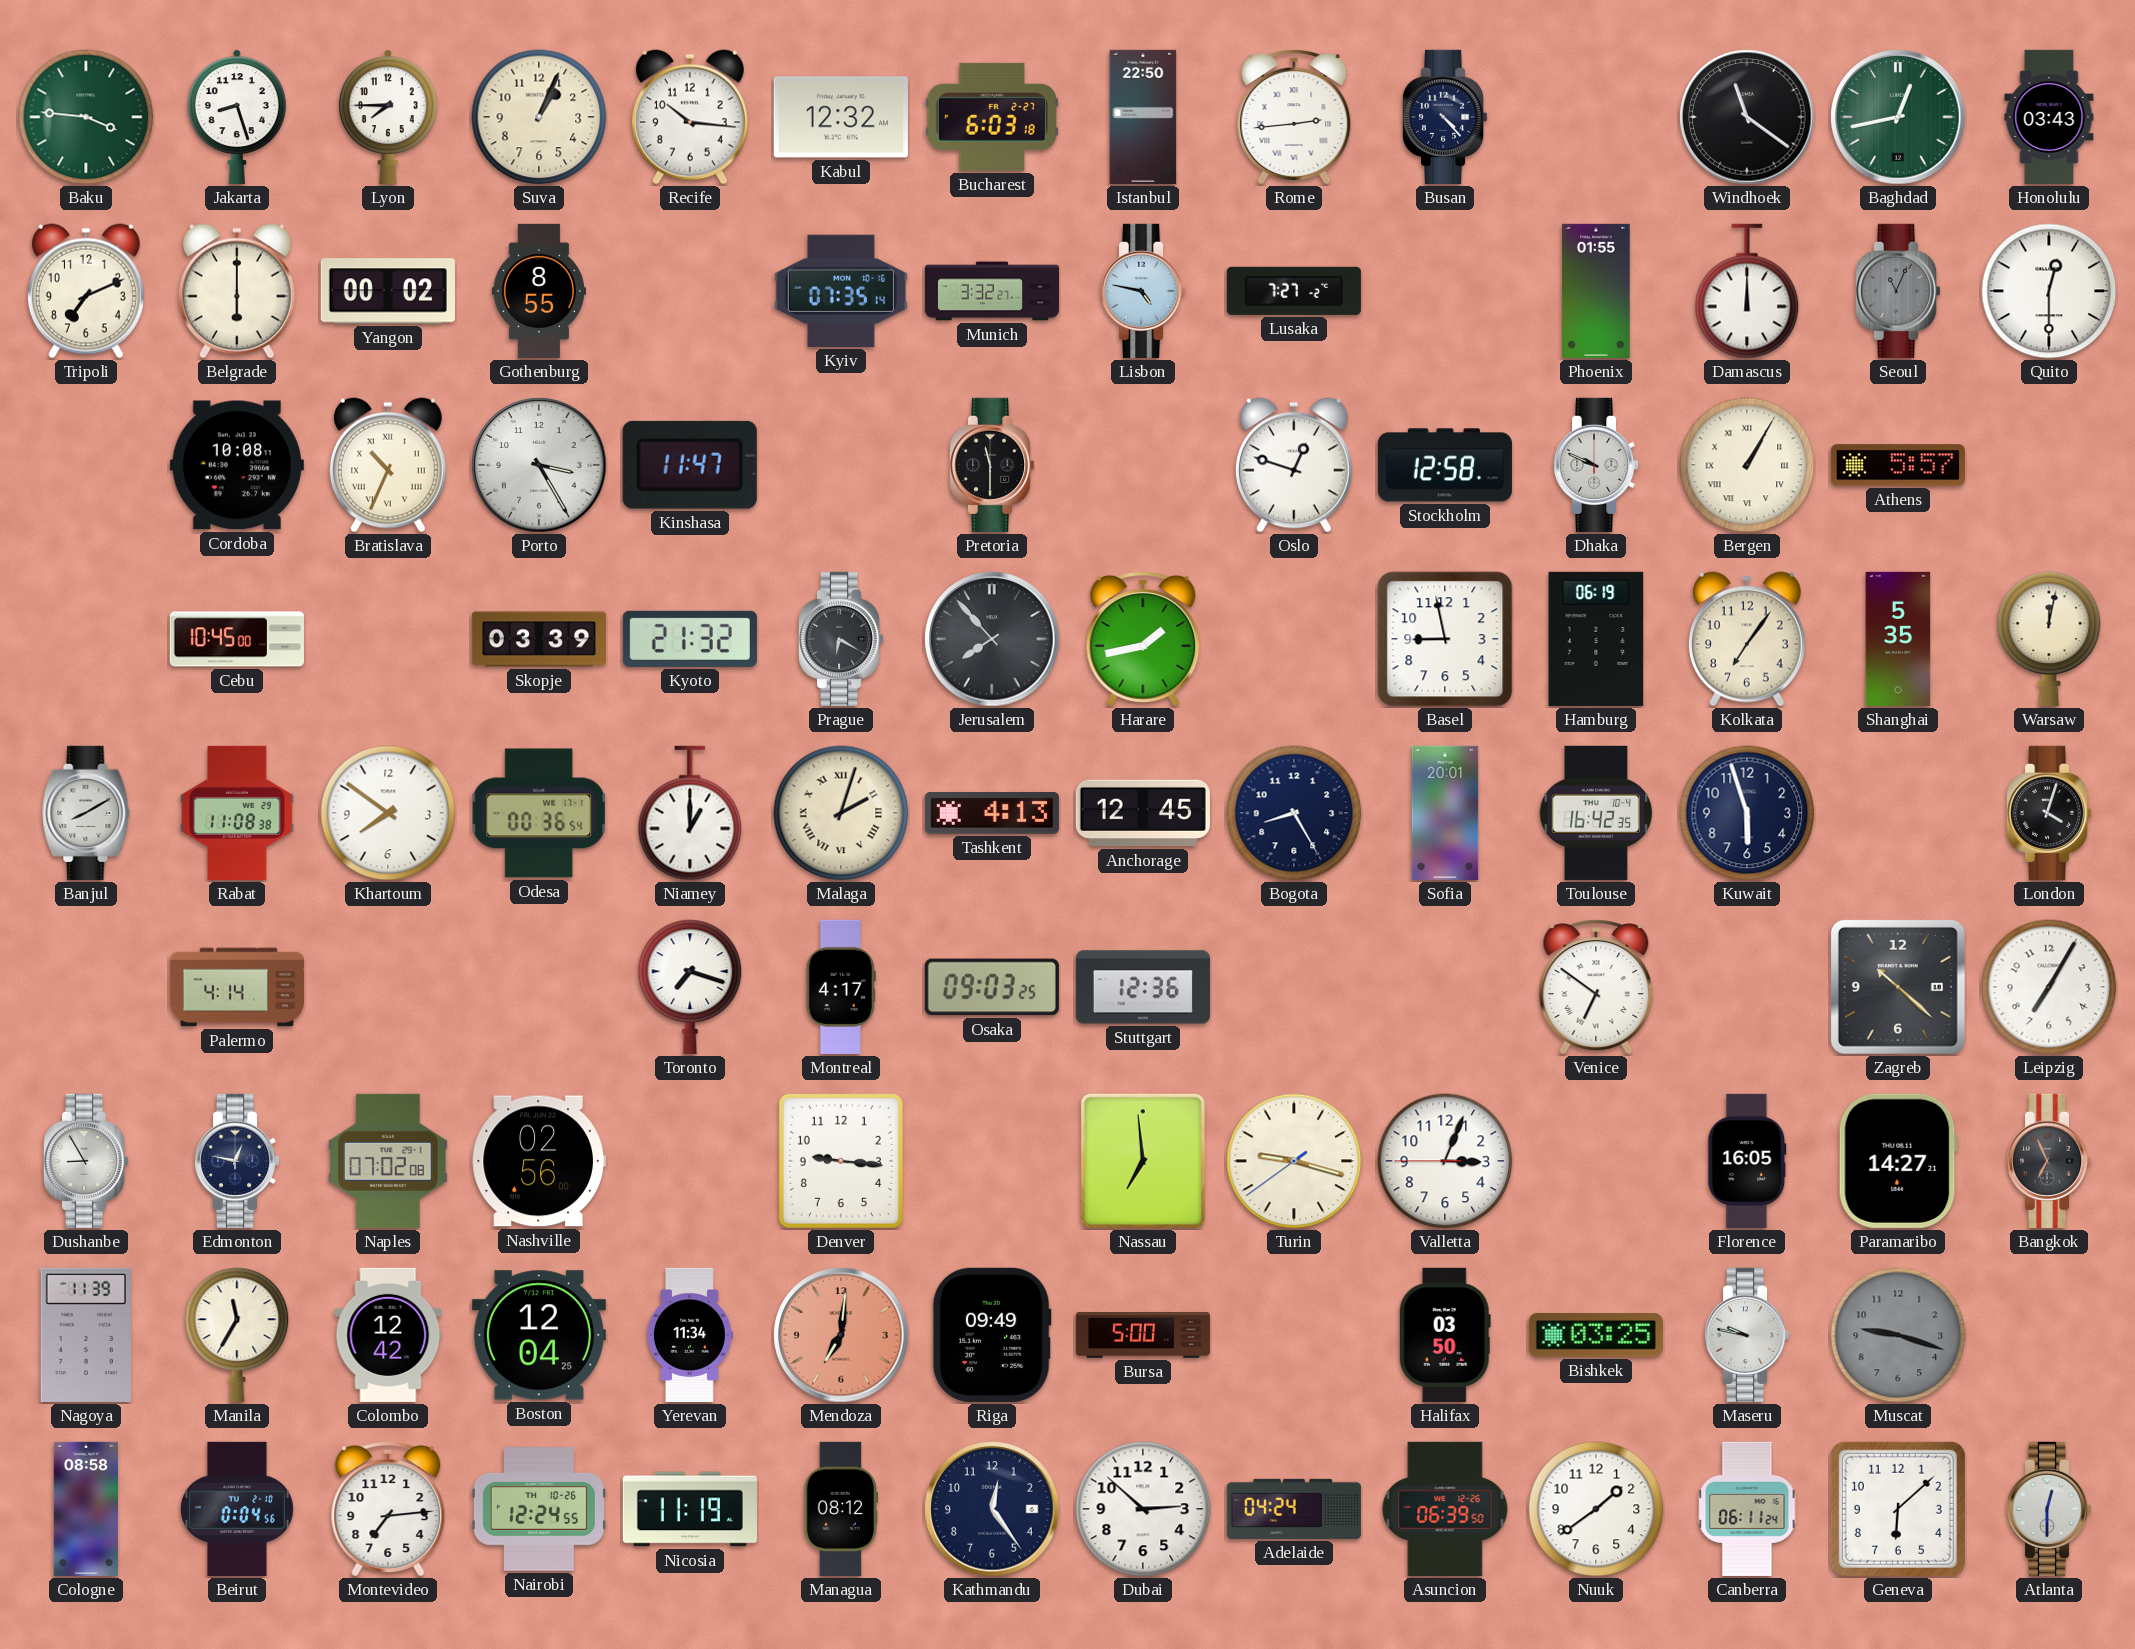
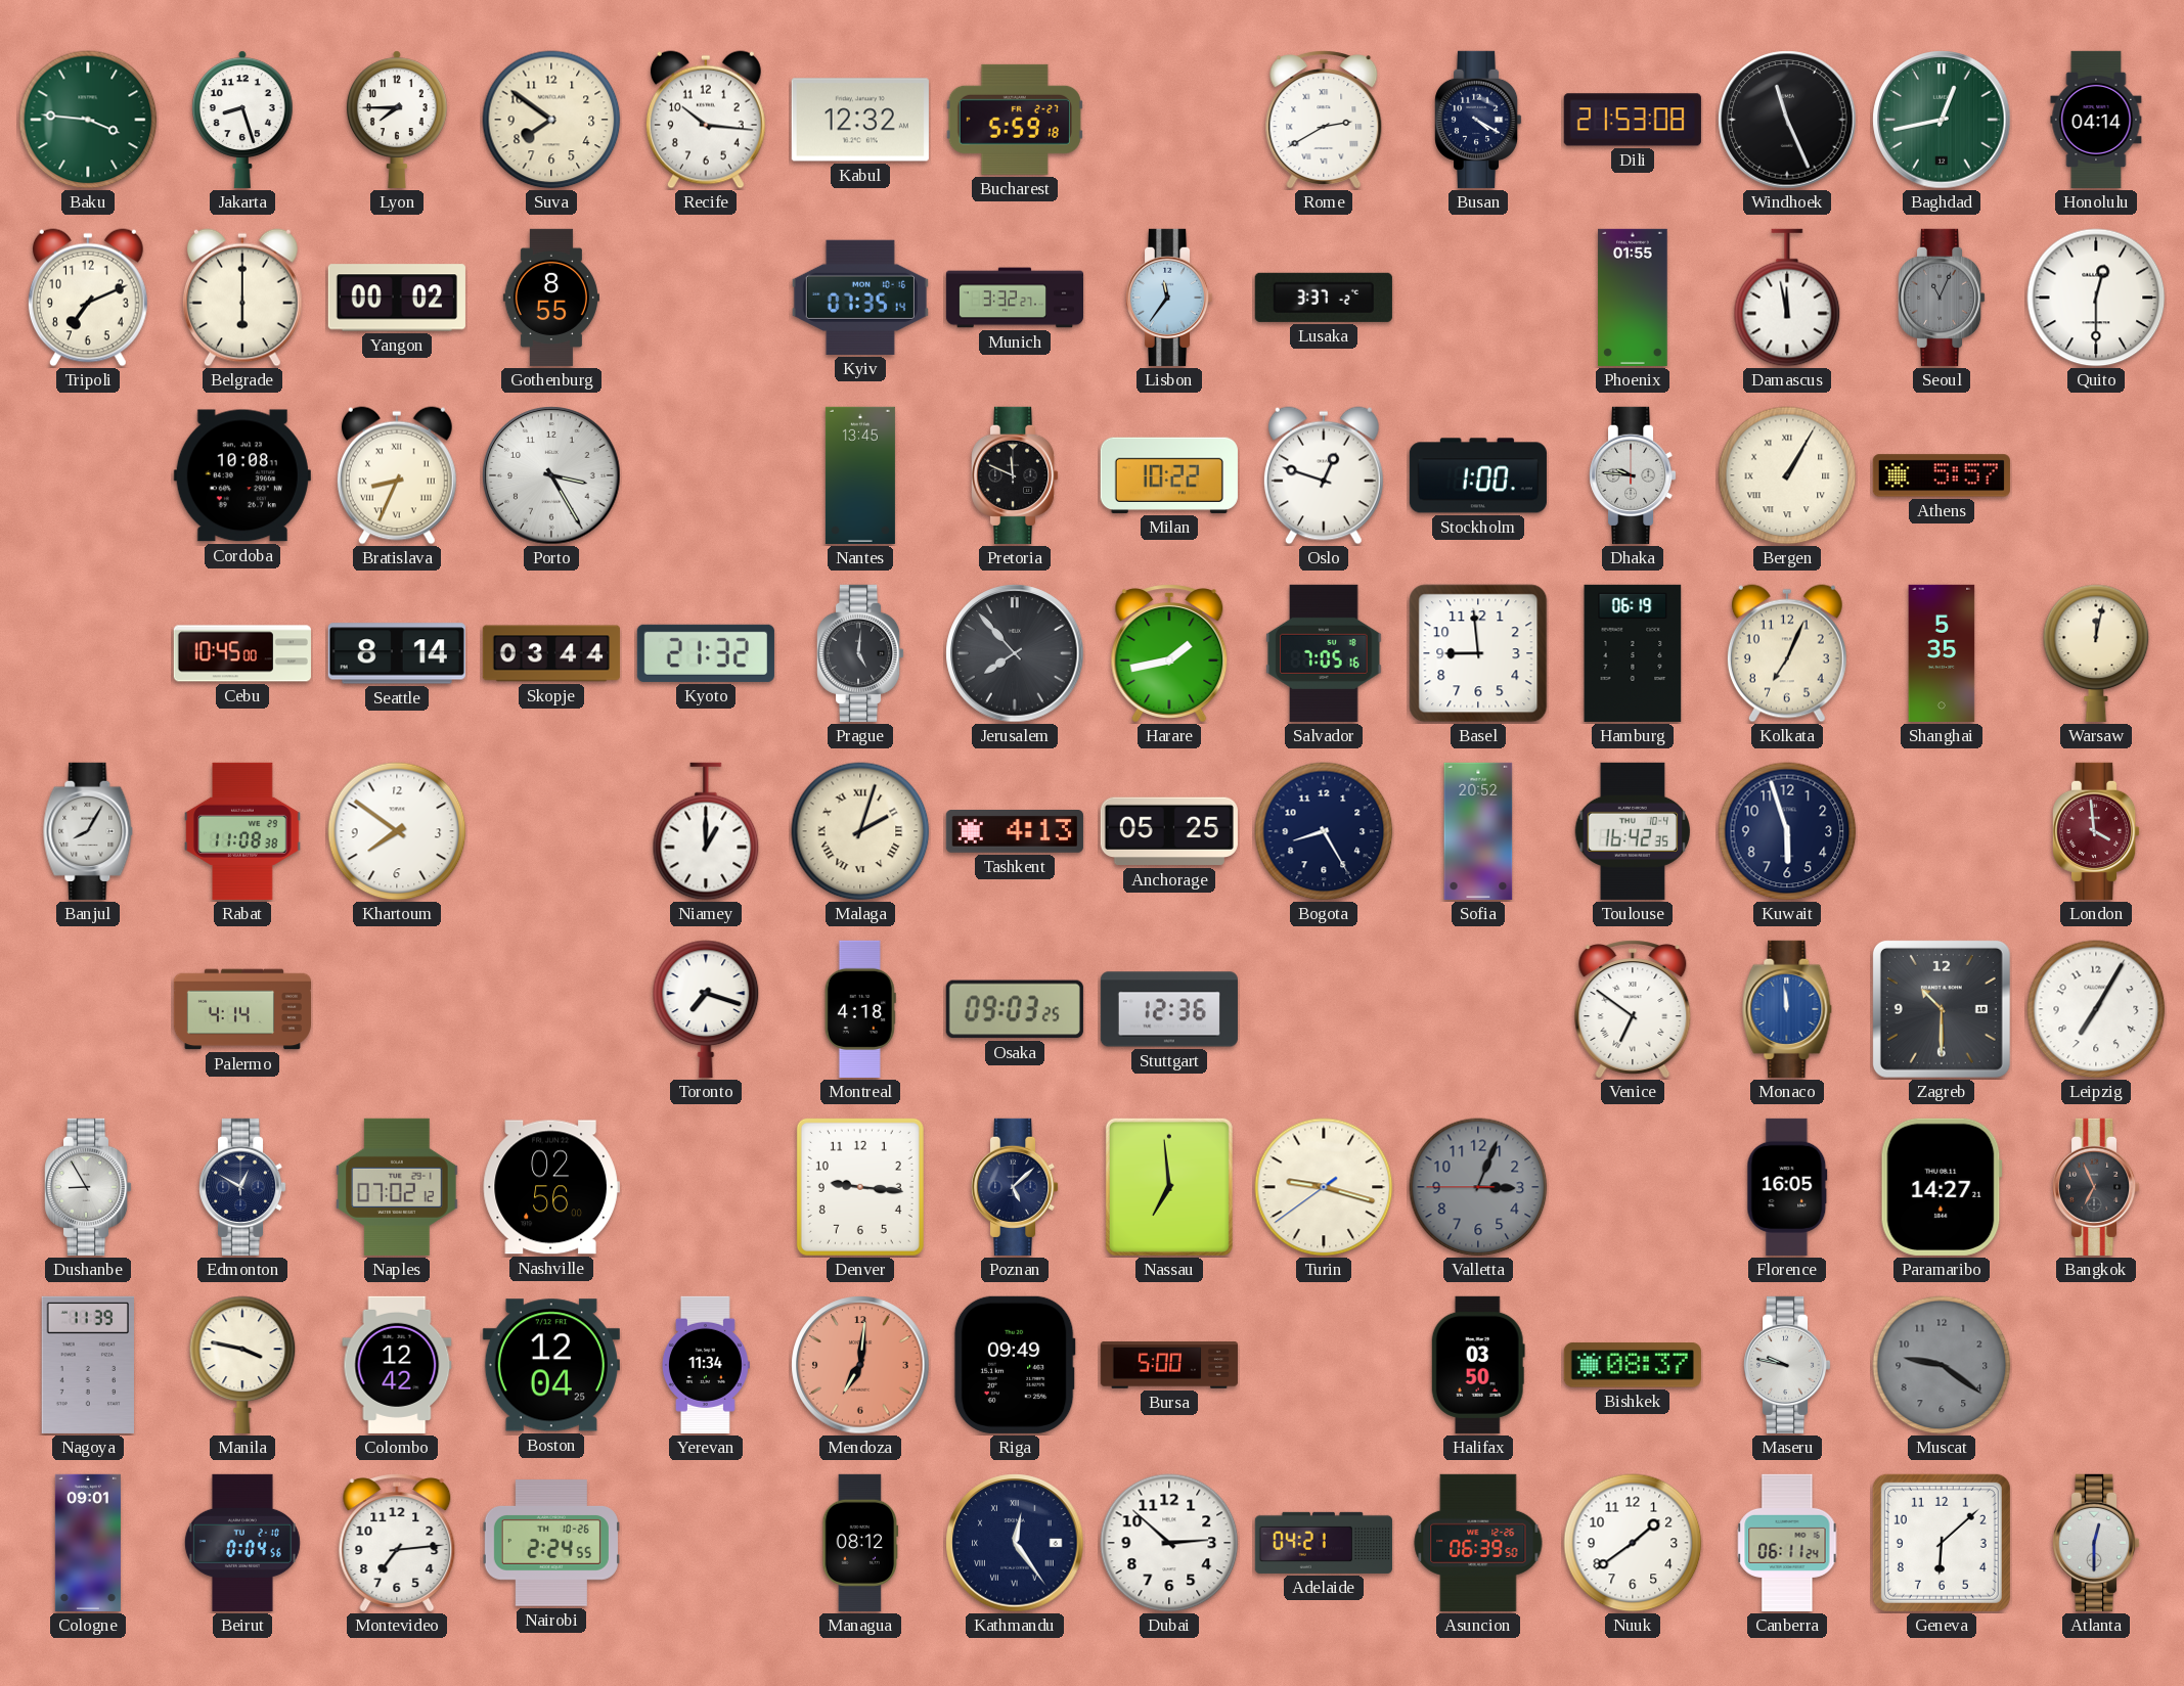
Suva: 1:04 -> 7:51
Bucharest: 6:03 -> 5:59
Istanbul: 22:50 -> none
Rome: 2:44 -> 2:40
Busan: 4:23 -> 4:20
Dili: none -> 21:53
Windhoek: 11:21 -> 11:26
Honolulu: 03:43 -> 04:14
Lisbon: 4:47 -> 11:36
Lusaka: 7:27 -> 3:37
Damascus: 12:00 -> 11:58
Bratislava: 10:34 -> 8:34
Kinshasa: 11:47 -> none
Nantes: none -> 13:45
Pretoria: 11:30 -> 11:49
Milan: none -> 10:22
Stockholm: 12:58 -> 1:00
Dhaka: 9:49 -> 9:46
Seattle: none -> 8:14
Skopje: 03:39 -> 03:44
Prague: 6:20 -> 5:01
Salvador: none -> 7:05
Basel: 8:58 -> 8:59
Kolkata: 7:06 -> 7:04
Banjul: 8:10 -> 8:05
Odesa: 00:36 -> none
Anchorage: 12:45 -> 05:25
Sofia: 20:01 -> 20:52
London: 4:03 -> 3:59
London dial: black -> burgundy
Montreal: 4:17 -> 4:18
Monaco: none -> 11:59
Zagreb: 10:22 -> 10:30
Edmonton: 12:47 -> 12:50
Naples: 07:02:08 -> 07:02:12
Poznan: none -> 5:08
Valletta dial: white -> grey
Manila: 11:35 -> 3:47
Bishkek: 03:25 -> 08:37
Muscat: 9:18 -> 9:21
Cologne: 08:58 -> 09:01
Nairobi: 12:24 -> 2:24
Nicosia: 11:19 -> none
Kathmandu numerals: Arabic -> Roman
Adelaide: 04:24 -> 04:21
